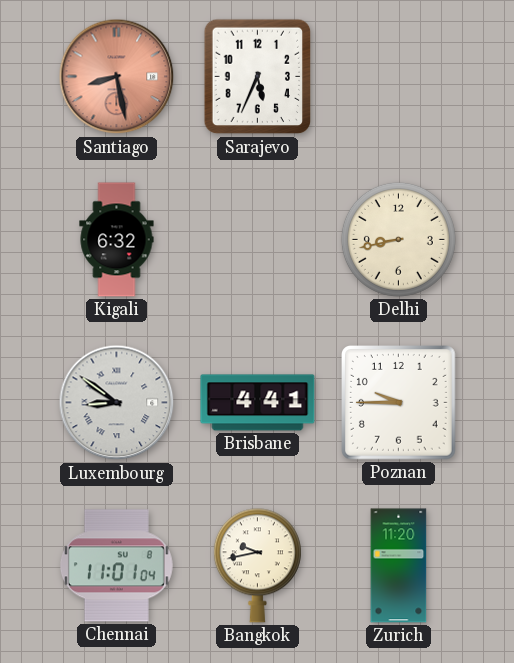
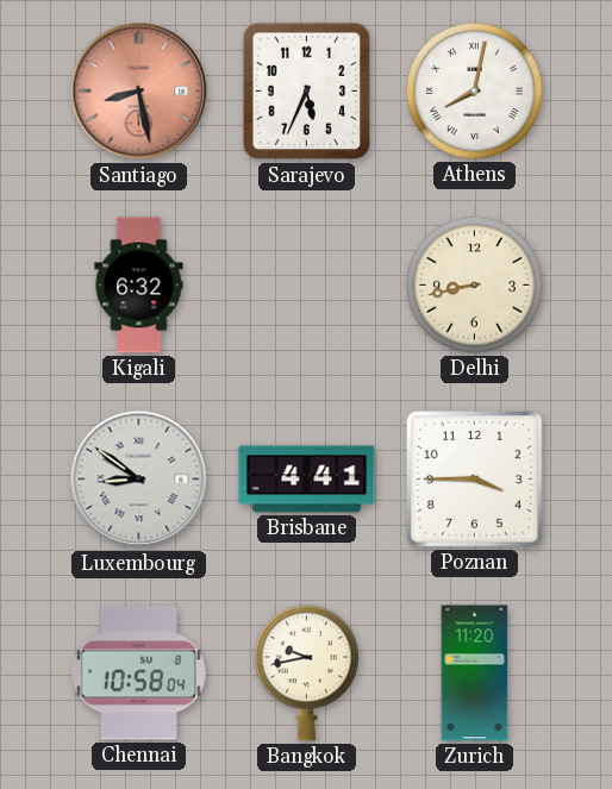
Athens: none -> 8:02
Poznan: 9:45 -> 3:45
Chennai: 11:01 -> 10:58
